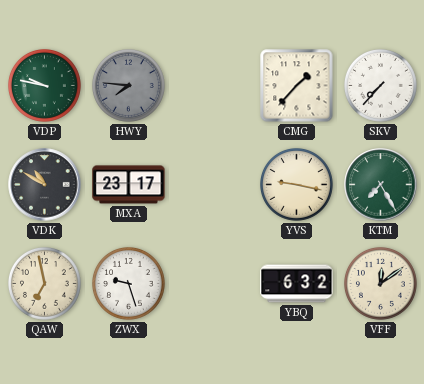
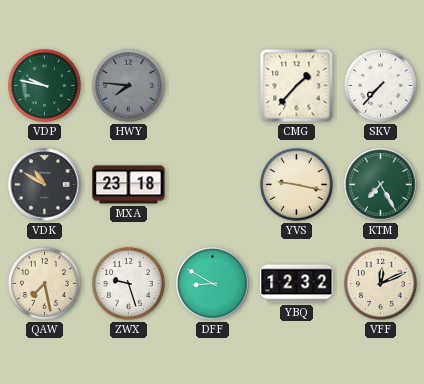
MXA: 23:17 -> 23:18
QAW: 6:58 -> 7:28
DFF: none -> 8:50
YBQ: 6:32 -> 12:32
VFF: 12:09 -> 12:11
